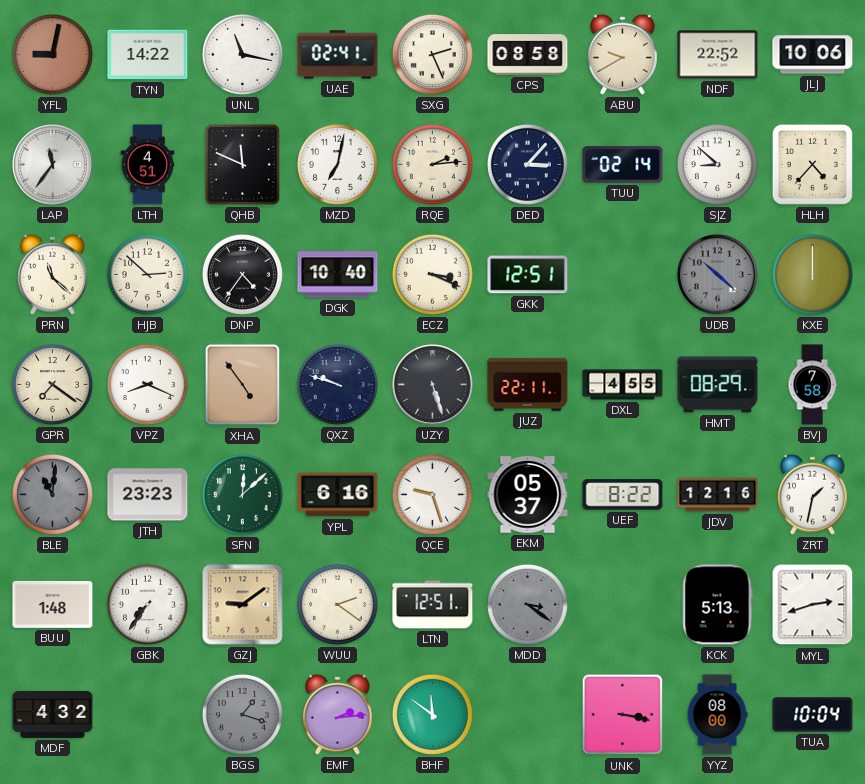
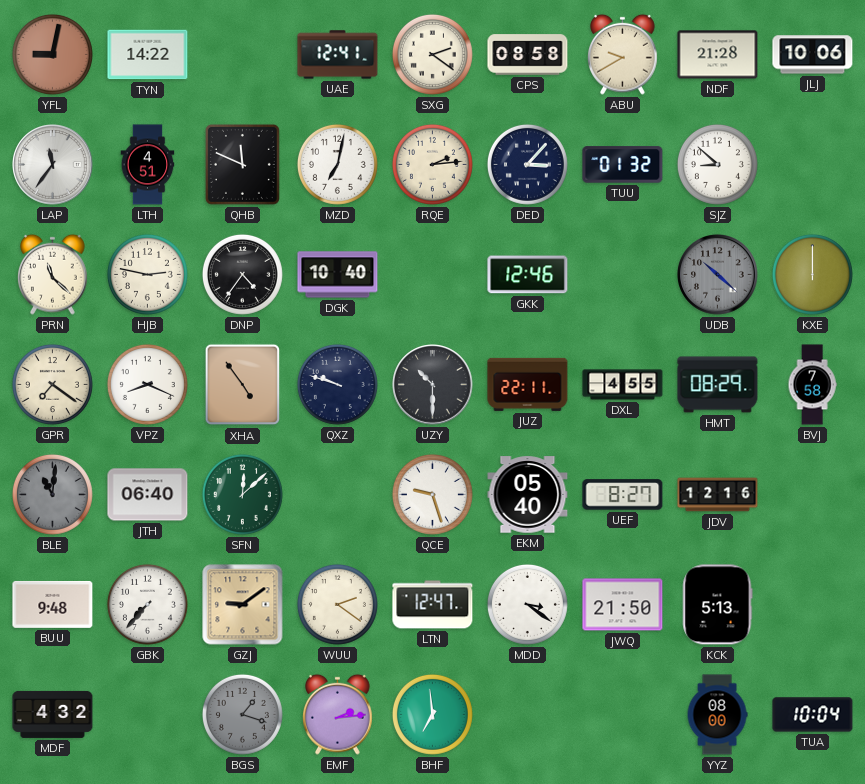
UNL: 11:17 -> none
UAE: 02:41 -> 12:41
SXG: 2:26 -> 2:21
NDF: 22:52 -> 21:28
TUU: 02:14 -> 01:32
HLH: 4:37 -> none
HJB: 2:52 -> 2:47
ECZ: 3:19 -> none
GKK: 12:51 -> 12:46
UZY: 5:27 -> 10:30
JTH: 23:23 -> 06:40
YPL: 6:16 -> none
EKM: 05:37 -> 05:40
UEF: 8:22 -> 8:27
ZRT: 1:32 -> none
BUU: 1:48 -> 9:48
GBK: 7:36 -> 7:37
LTN: 12:51 -> 12:47
MDD dial: grey -> white
JWQ: none -> 21:50
MYL: 2:42 -> none
BHF: 11:51 -> 6:59
UNK: 3:17 -> none
